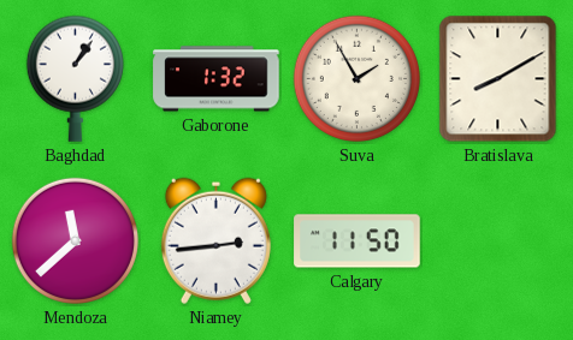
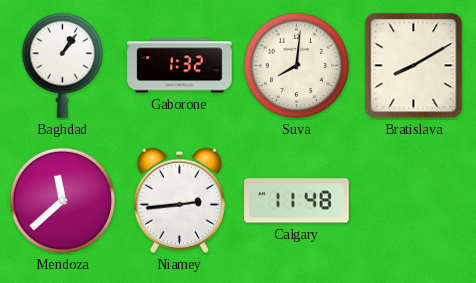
Suva: 1:55 -> 8:01
Calgary: 11:50 -> 11:48
